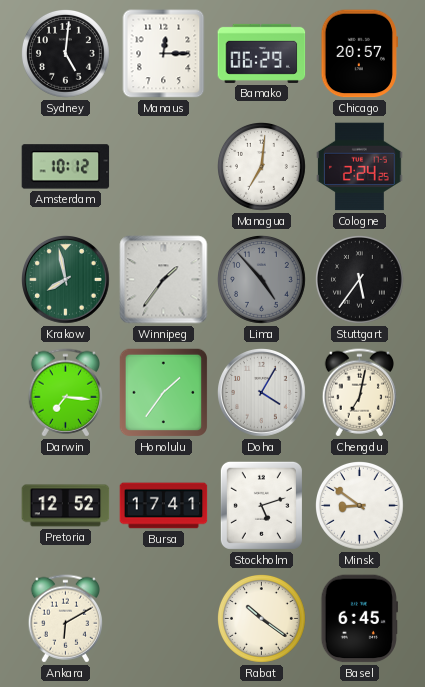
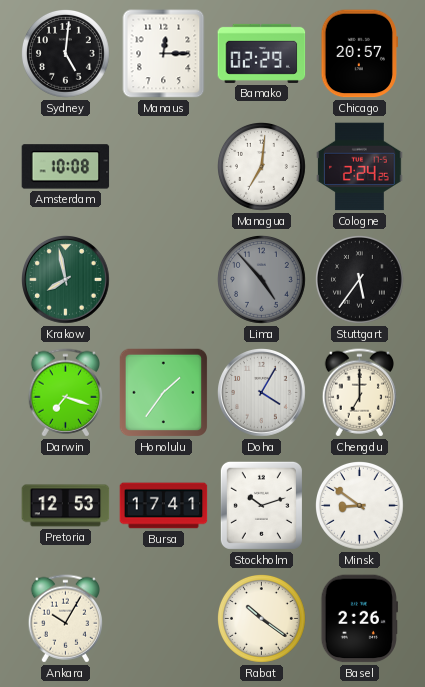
Bamako: 06:29 -> 02:29
Amsterdam: 10:12 -> 10:08
Winnipeg: 1:36 -> none
Darwin: 7:16 -> 7:18
Chengdu: 7:02 -> 7:00
Pretoria: 12:52 -> 12:53
Stockholm: 5:12 -> 10:12
Ankara: 6:10 -> 10:05
Basel: 6:45 -> 2:26
